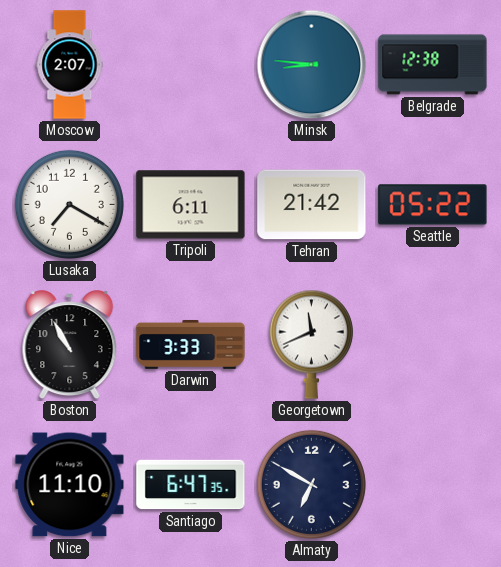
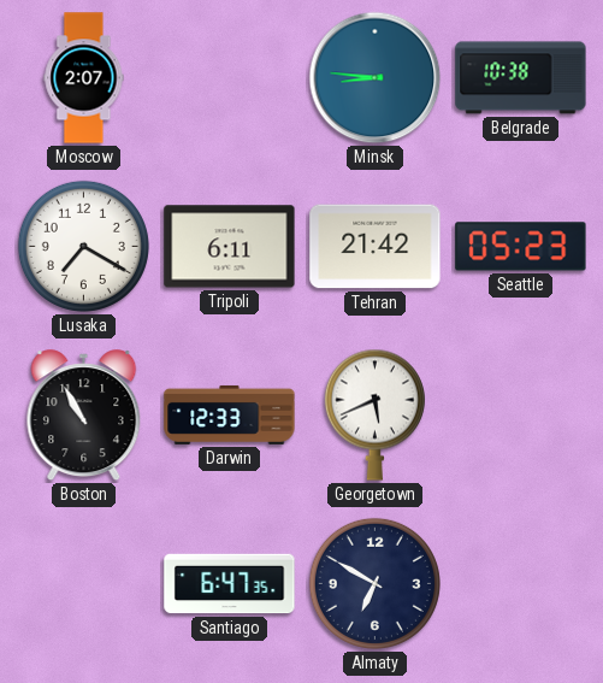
Belgrade: 12:38 -> 10:38
Seattle: 05:22 -> 05:23
Darwin: 3:33 -> 12:33
Georgetown: 11:41 -> 5:41
Nice: 11:10 -> none
